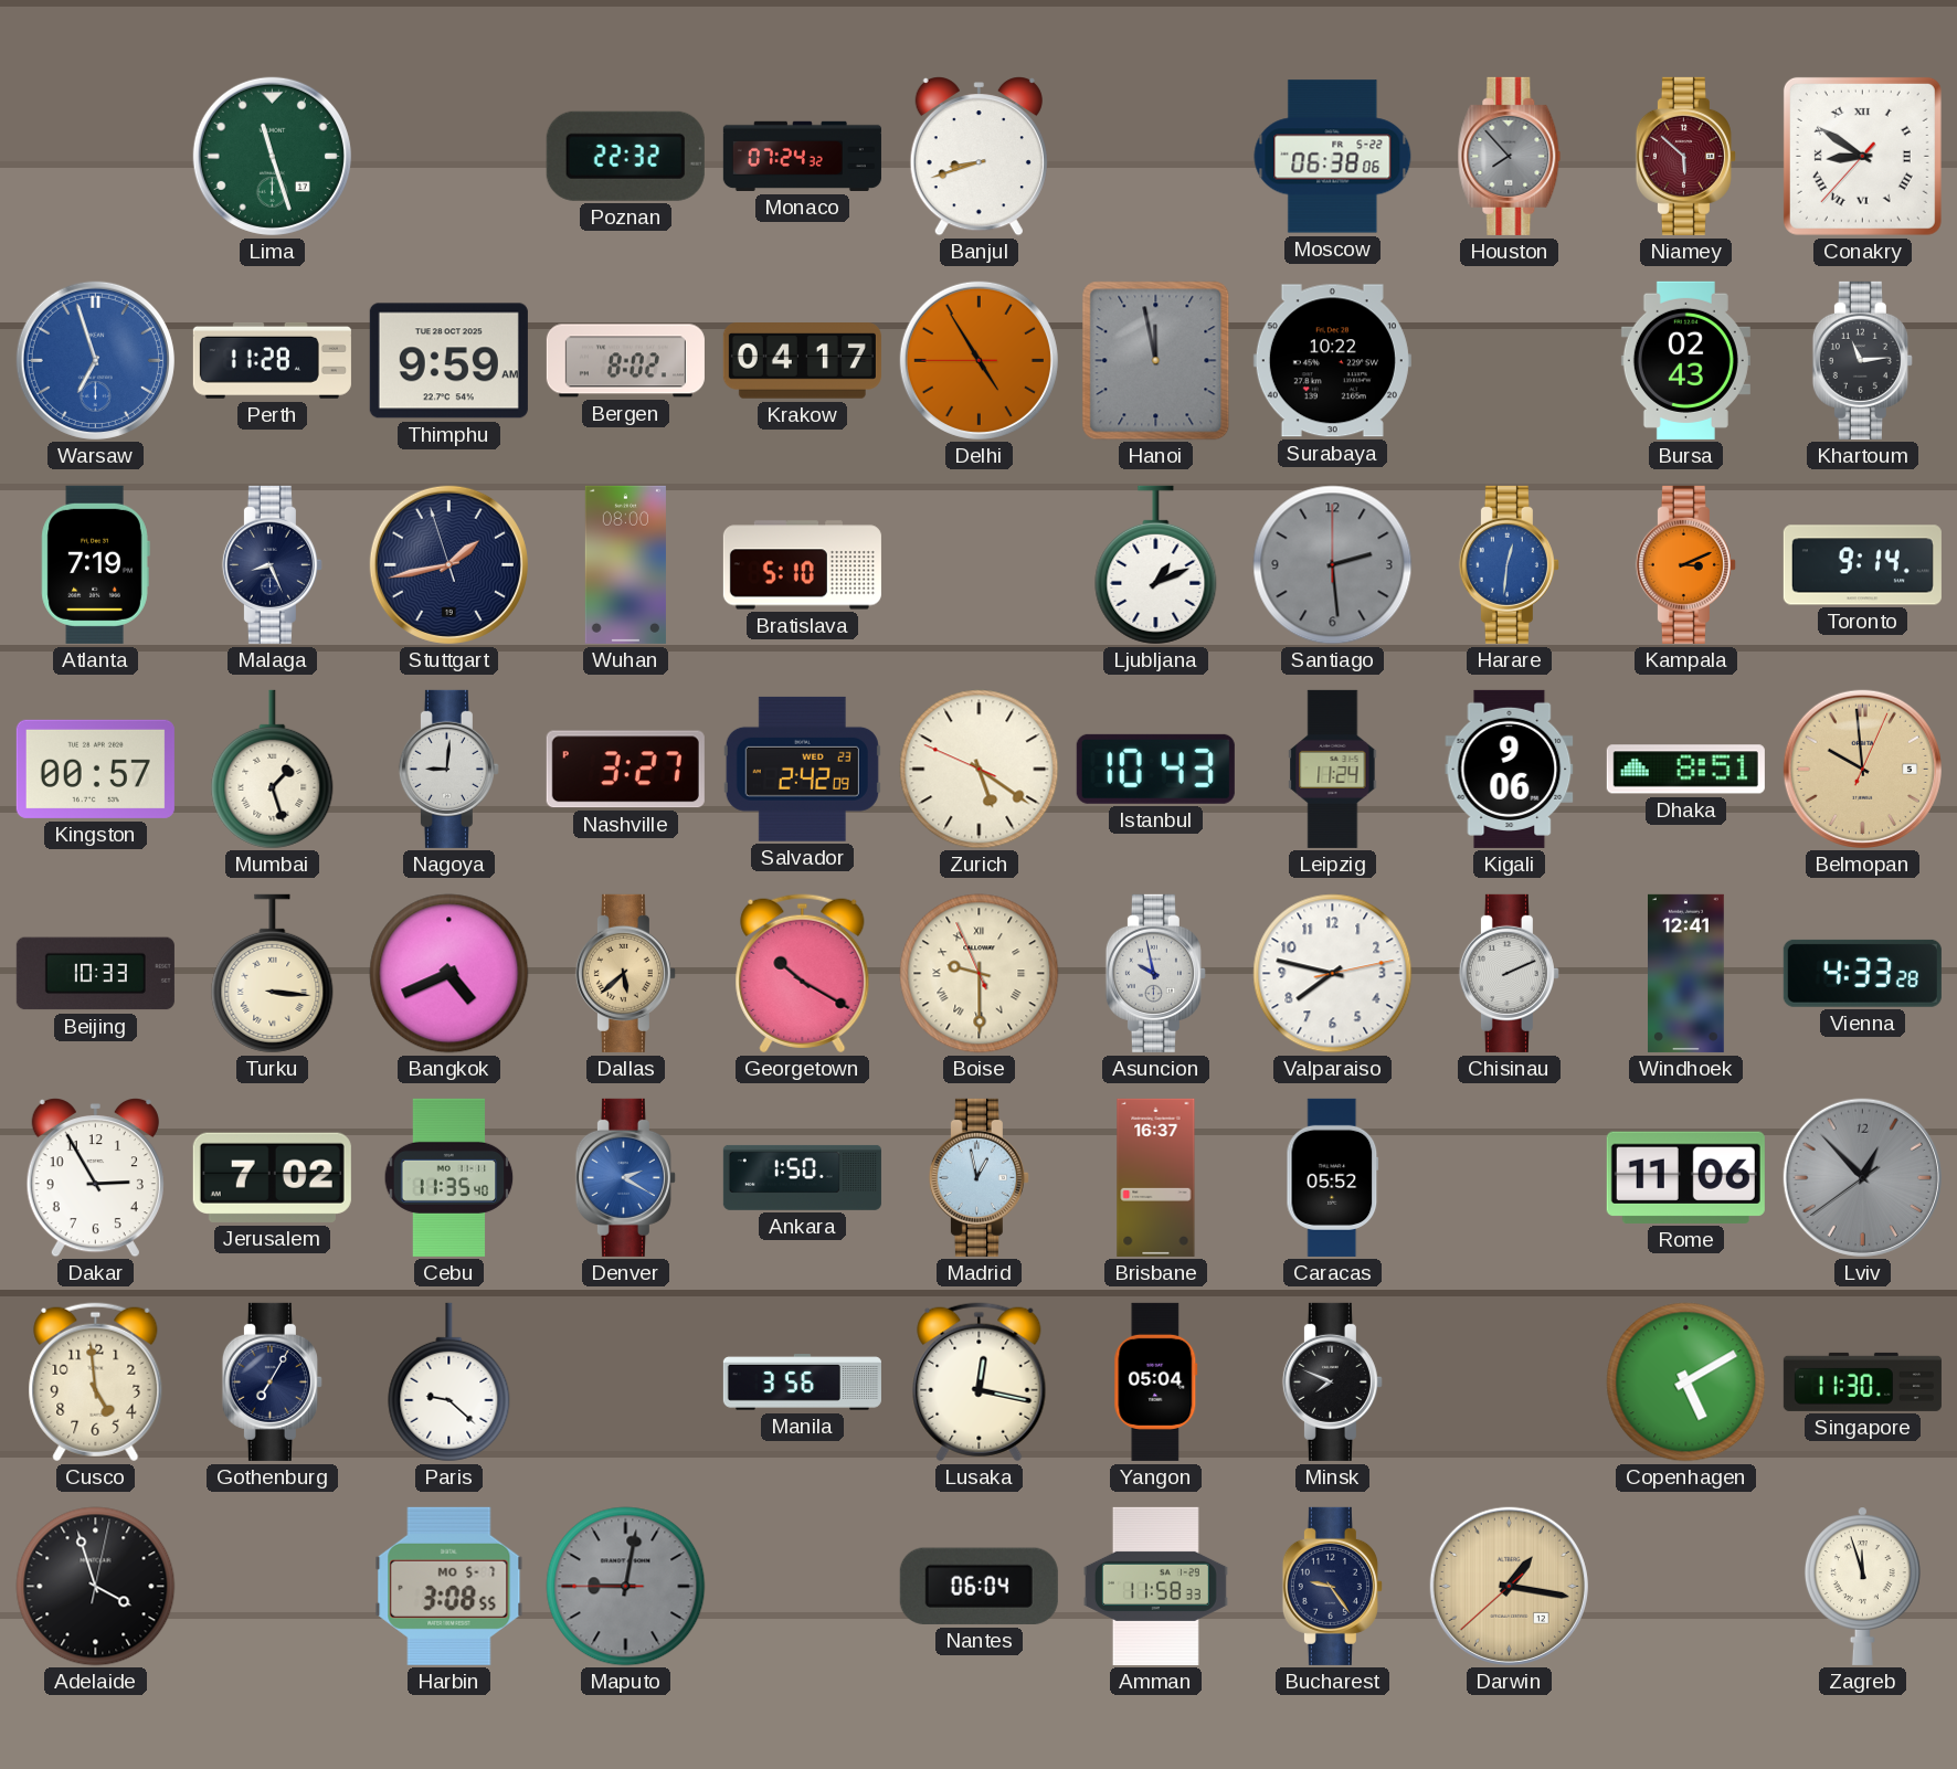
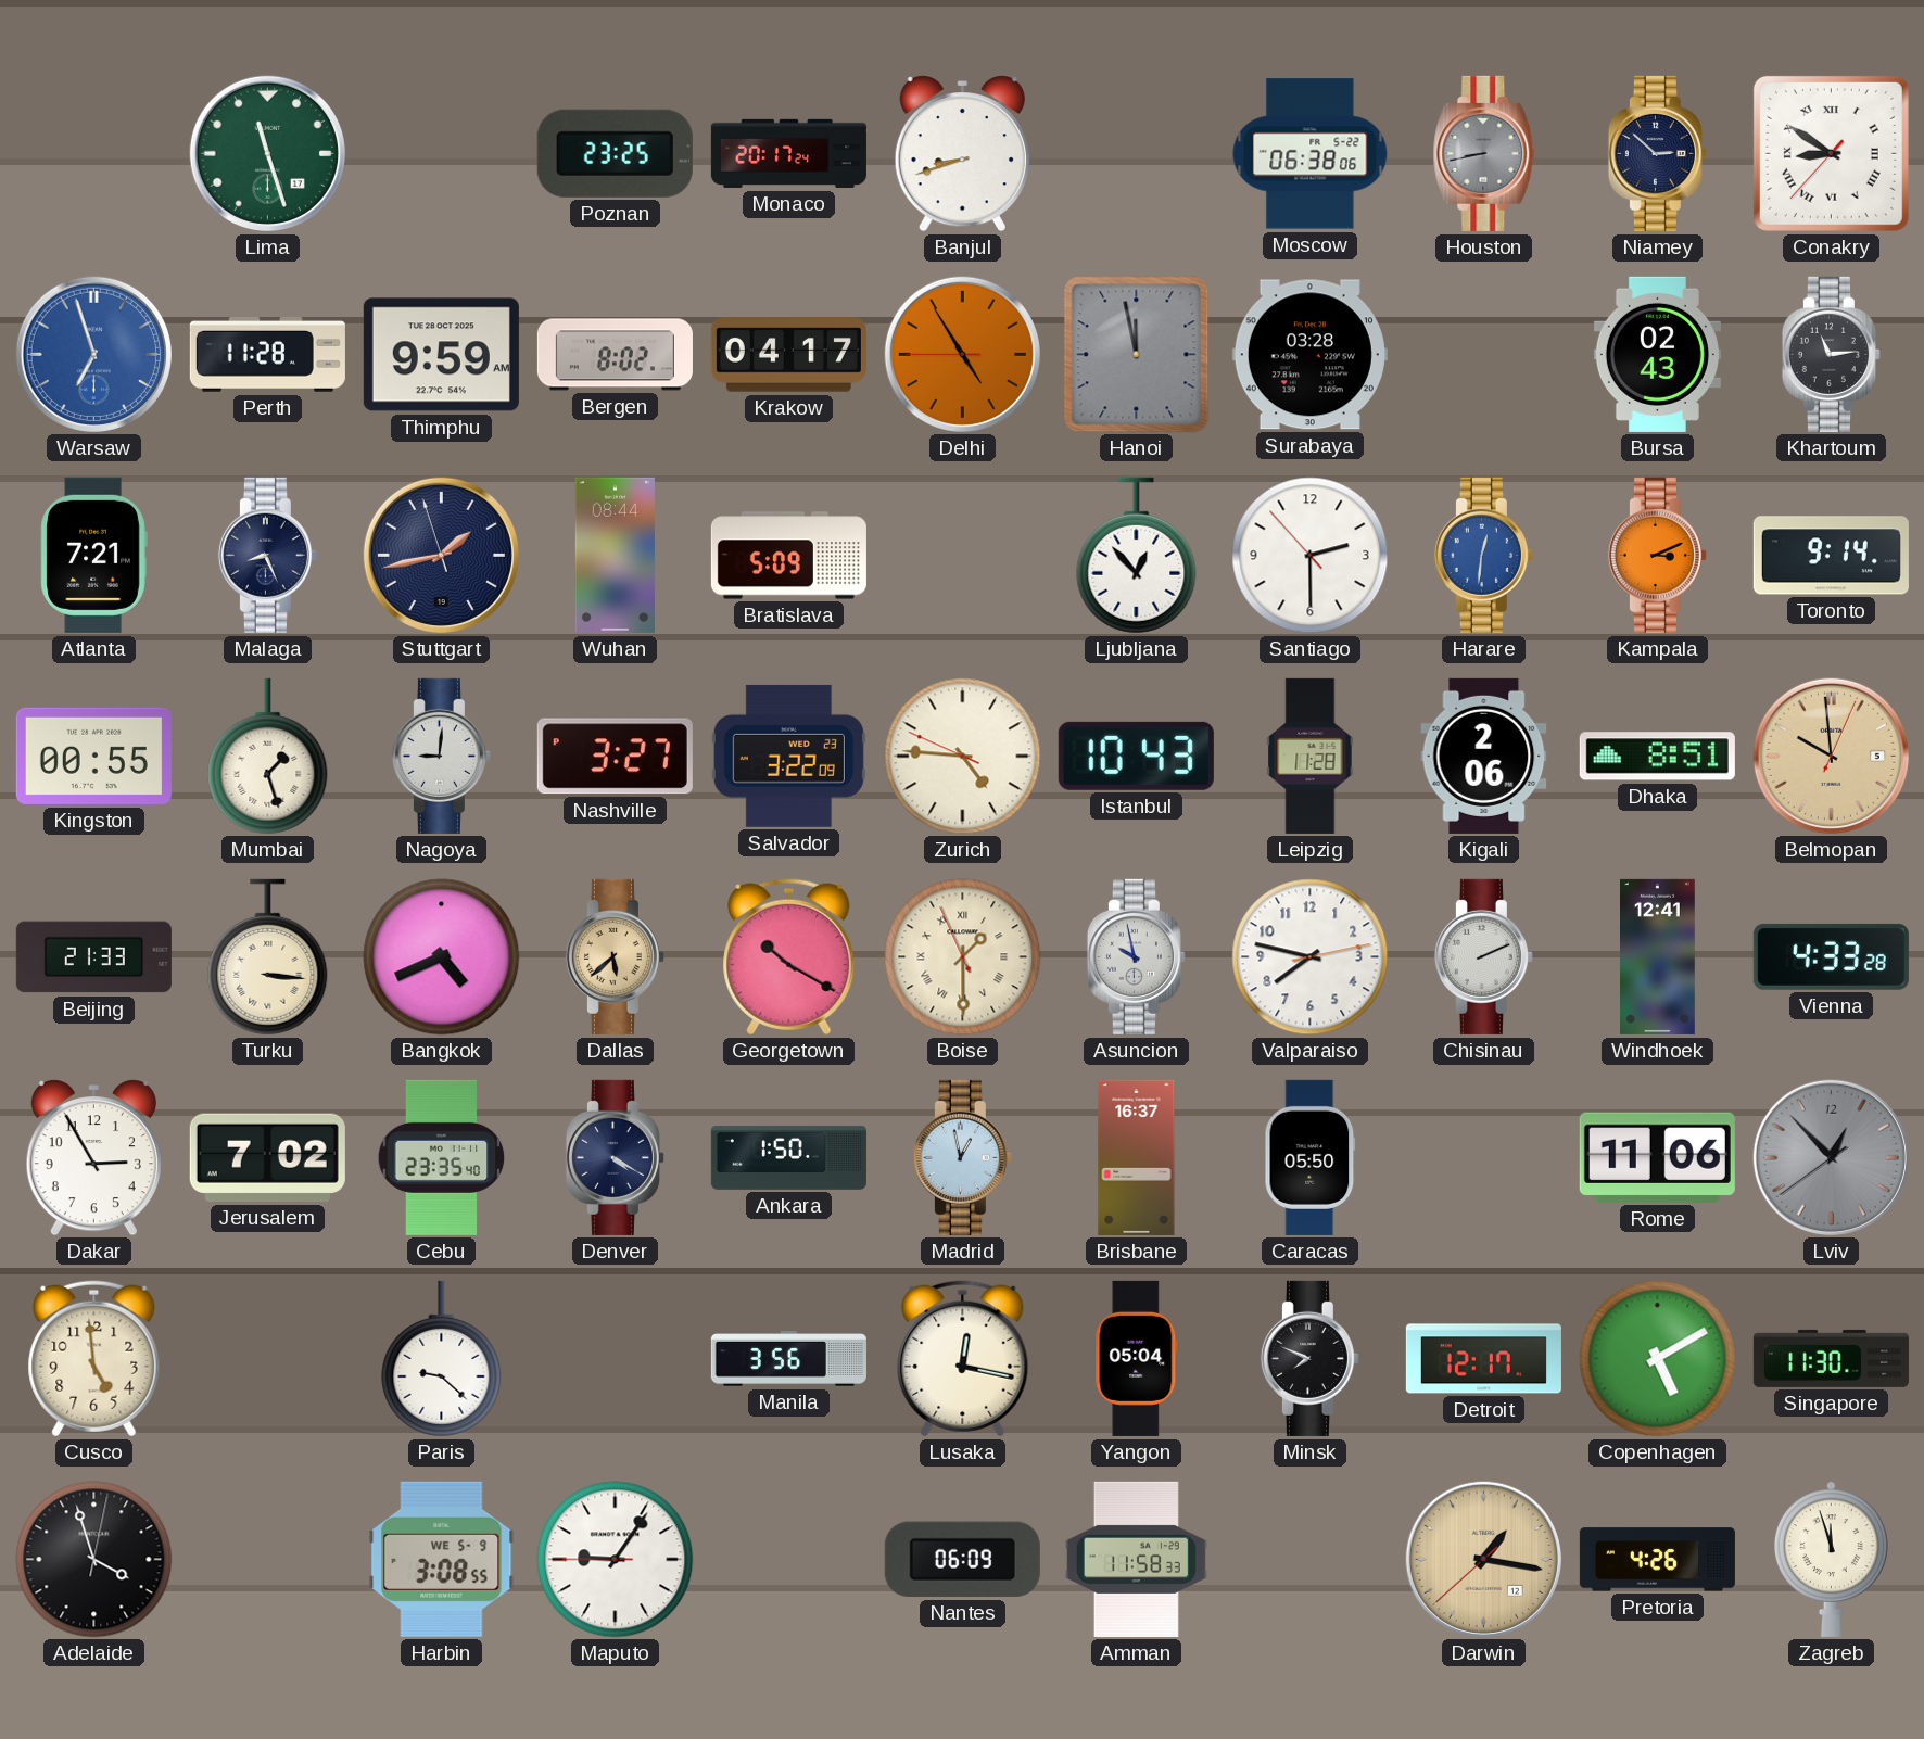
Poznan: 22:32 -> 23:25
Monaco: 07:24 -> 20:17
Houston: 7:53 -> 8:43
Niamey: 5:52 -> 2:52
Niamey dial: burgundy -> navy
Surabaya: 10:22 -> 03:28
Atlanta: 7:19 -> 7:21
Wuhan: 08:00 -> 08:44
Bratislava: 5:10 -> 5:09
Ljubljana: 1:11 -> 12:53
Santiago: 2:29:00 -> 2:29:53
Santiago dial: grey -> white
Kingston: 00:57 -> 00:55
Salvador: 2:42 -> 3:22
Zurich: 5:20 -> 4:45
Leipzig: 11:24 -> 11:28
Kigali: 9:06 -> 2:06
Beijing: 10:33 -> 21:33
Boise: 9:29 -> 1:29
Cebu: 11:35 -> 23:35
Denver: 2:20 -> 4:20
Denver dial: blue -> navy
Caracas: 05:52 -> 05:50
Gothenburg: 7:05 -> none
Detroit: none -> 12:17
Harbin date: MO 5-7 -> WE 5-9
Maputo: 9:01 -> 9:05
Maputo dial: grey -> white
Nantes: 06:04 -> 06:09
Bucharest: 9:24 -> none
Pretoria: none -> 4:26
